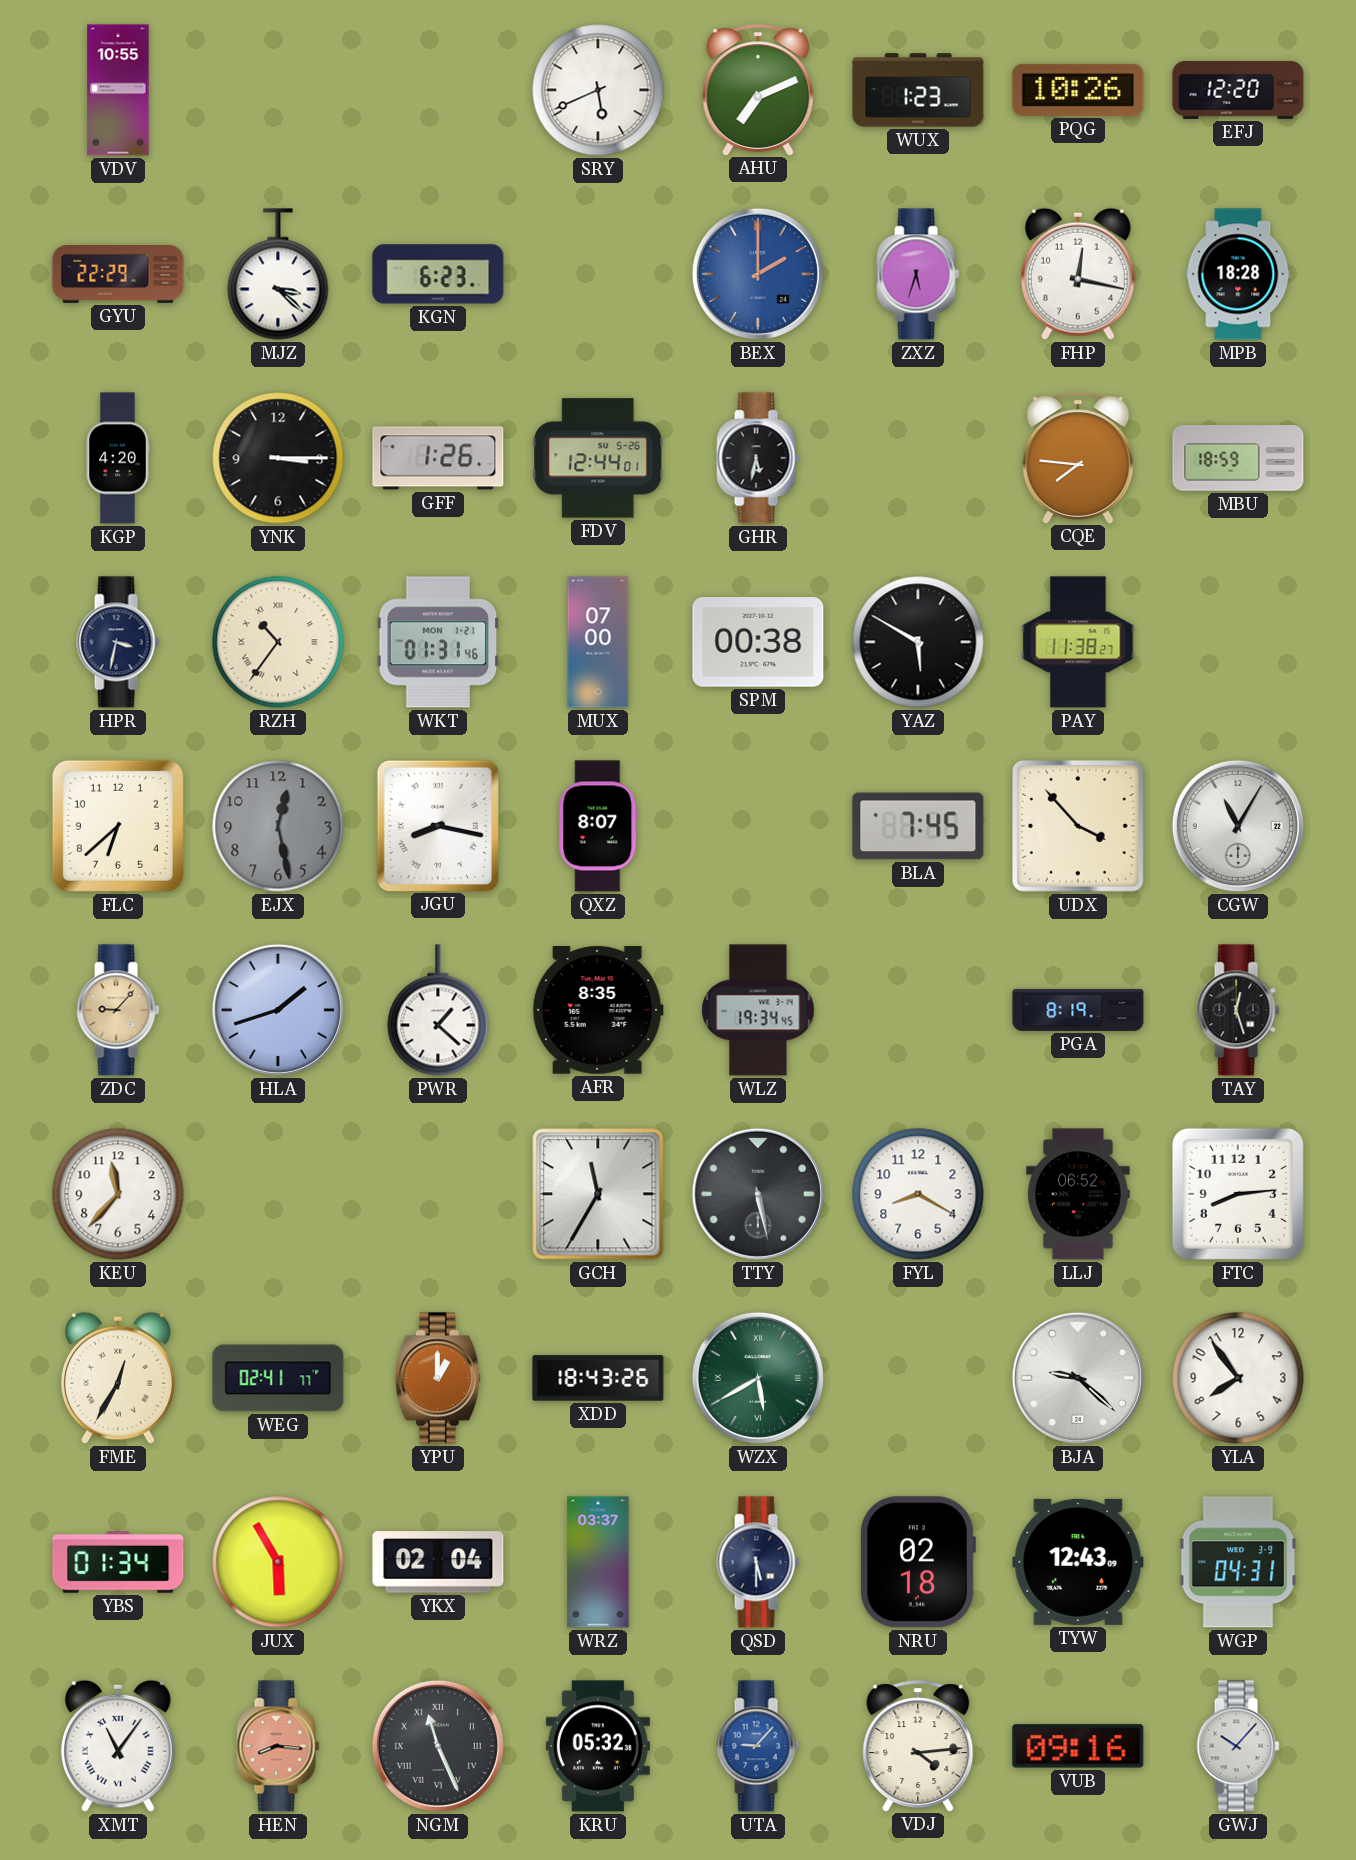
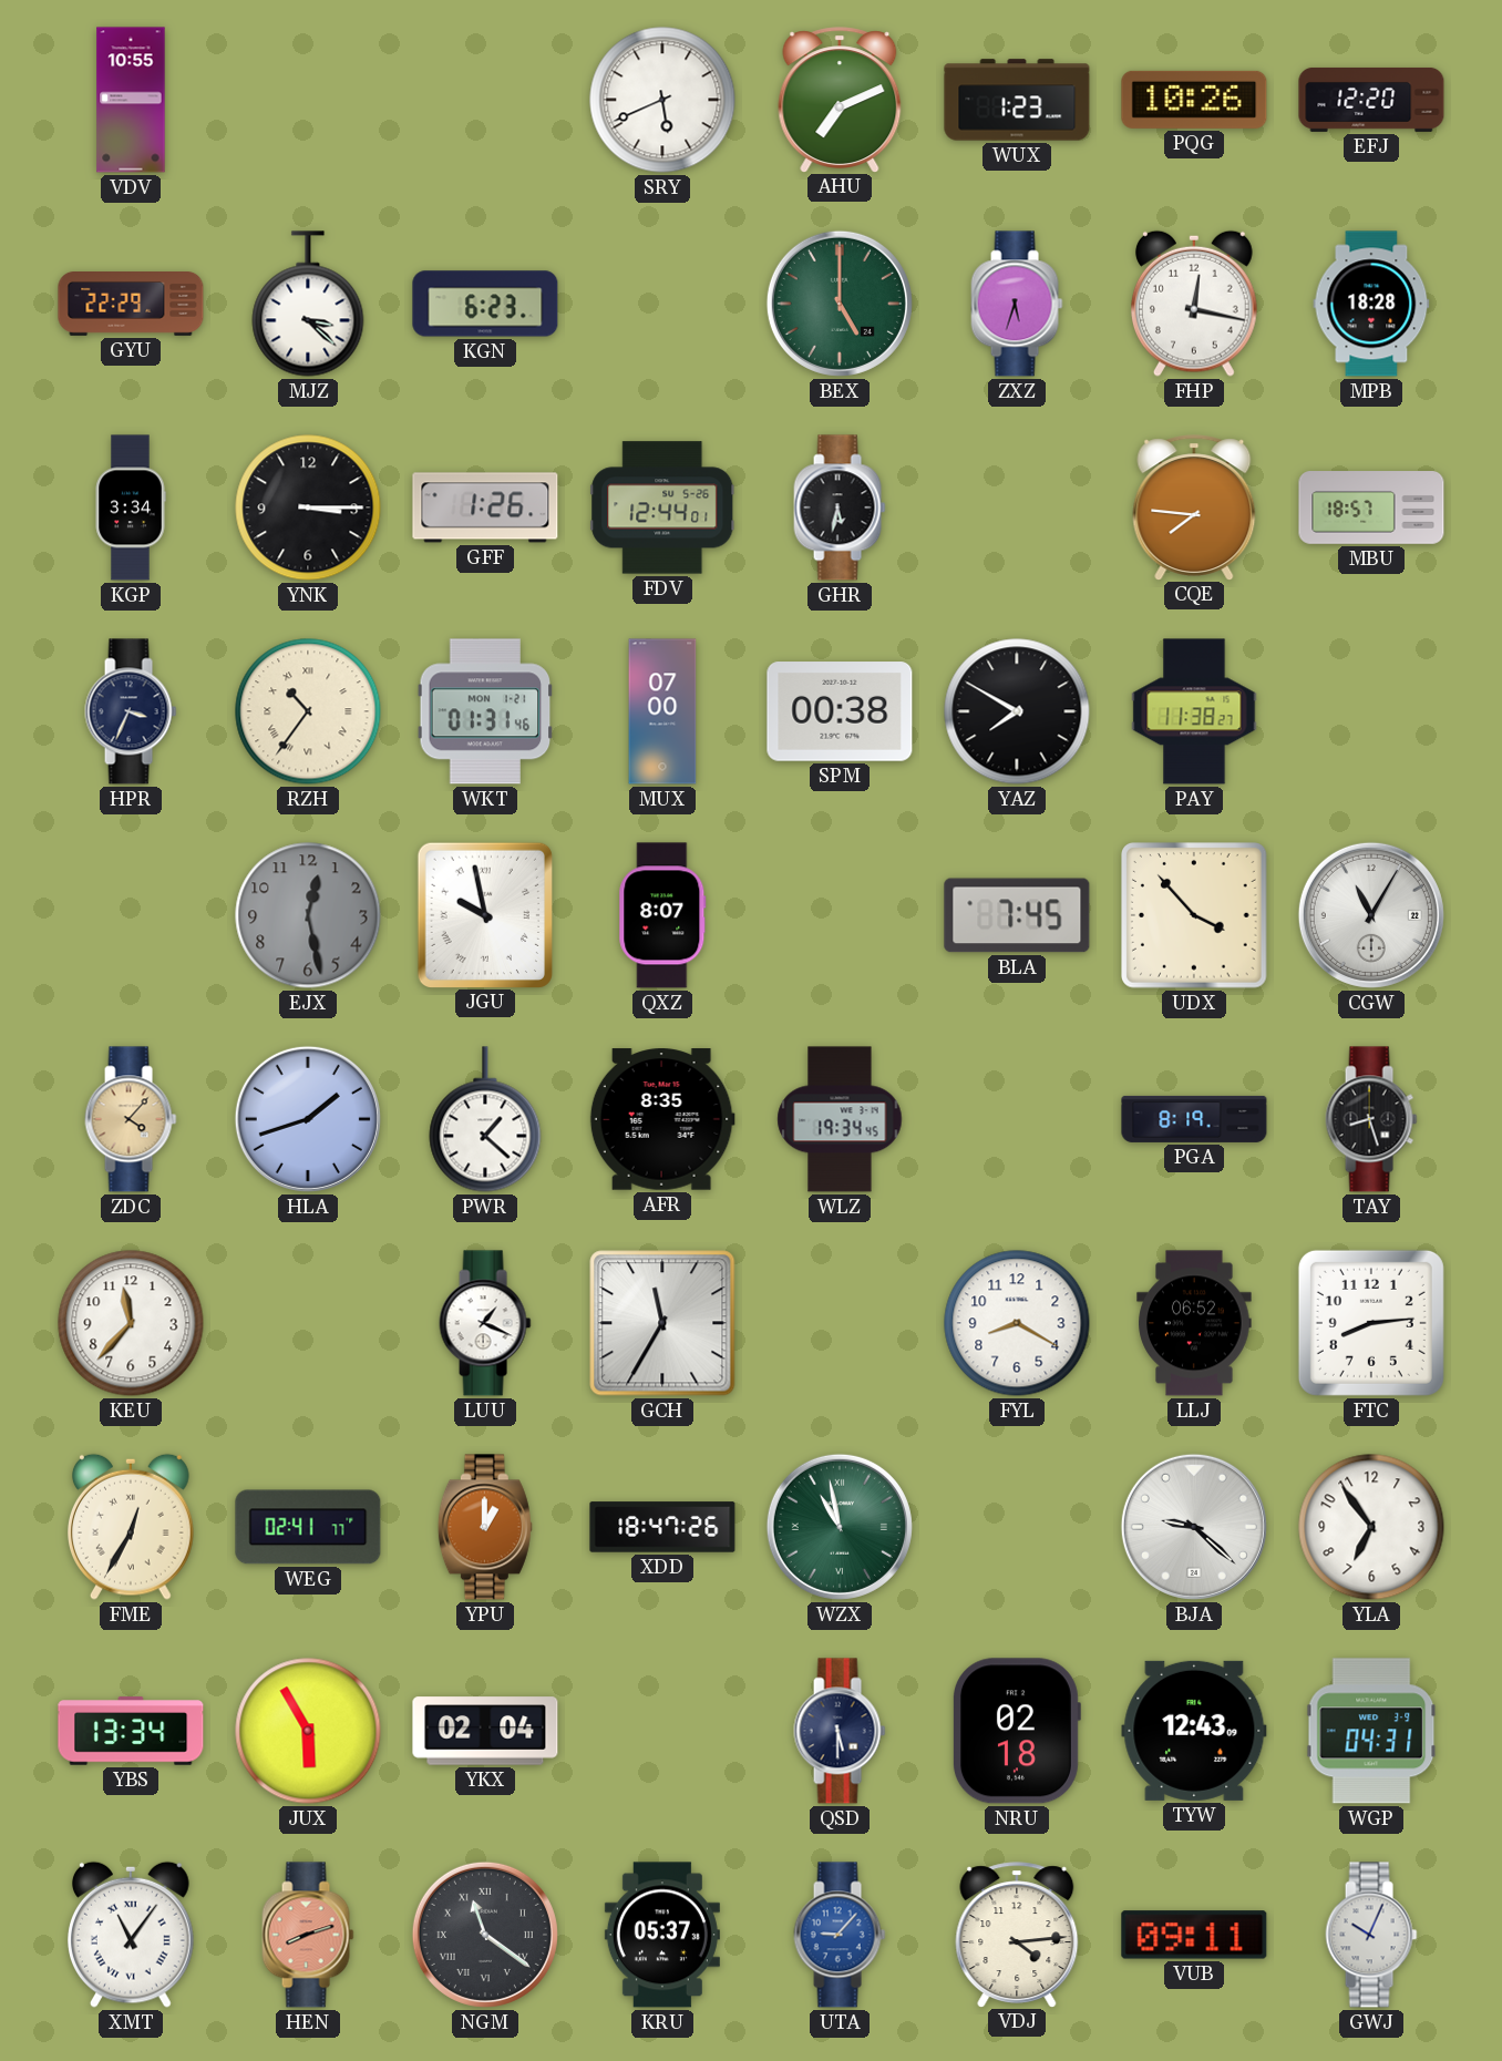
BEX: 2:00 -> 5:00
BEX dial: blue -> green
KGP: 4:20 -> 3:34
MBU: 18:59 -> 18:57
HPR: 3:32 -> 3:34
YAZ: 5:50 -> 7:50
FLC: 6:38 -> none
JGU: 8:17 -> 9:58
ZDC: 9:07 -> 4:07
TAY: 12:27 -> 8:27
LUU: none -> 1:19
TTY: 5:28 -> none
XDD: 18:43 -> 18:47
WZX: 5:40 -> 10:58
YLA: 7:54 -> 6:54
YBS: 01:34 -> 13:34
WRZ: 03:37 -> none
HEN: 8:16 -> 8:12
NGM: 11:26 -> 11:21
KRU: 05:32 -> 05:37
VUB: 09:16 -> 09:11
GWJ: 10:07 -> 10:04
